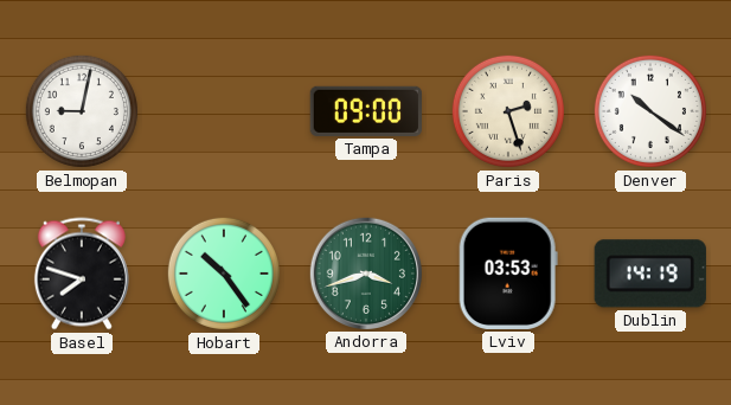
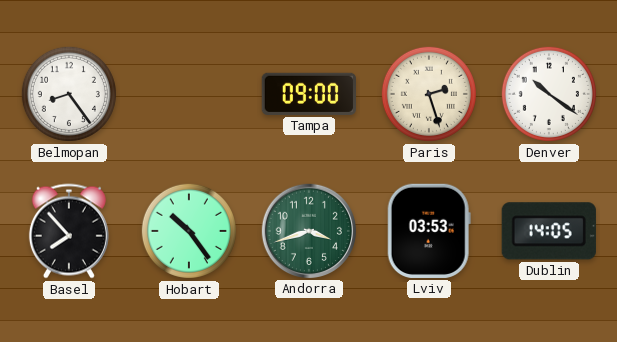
Belmopan: 9:02 -> 8:24
Basel: 7:48 -> 7:53
Dublin: 14:19 -> 14:05
